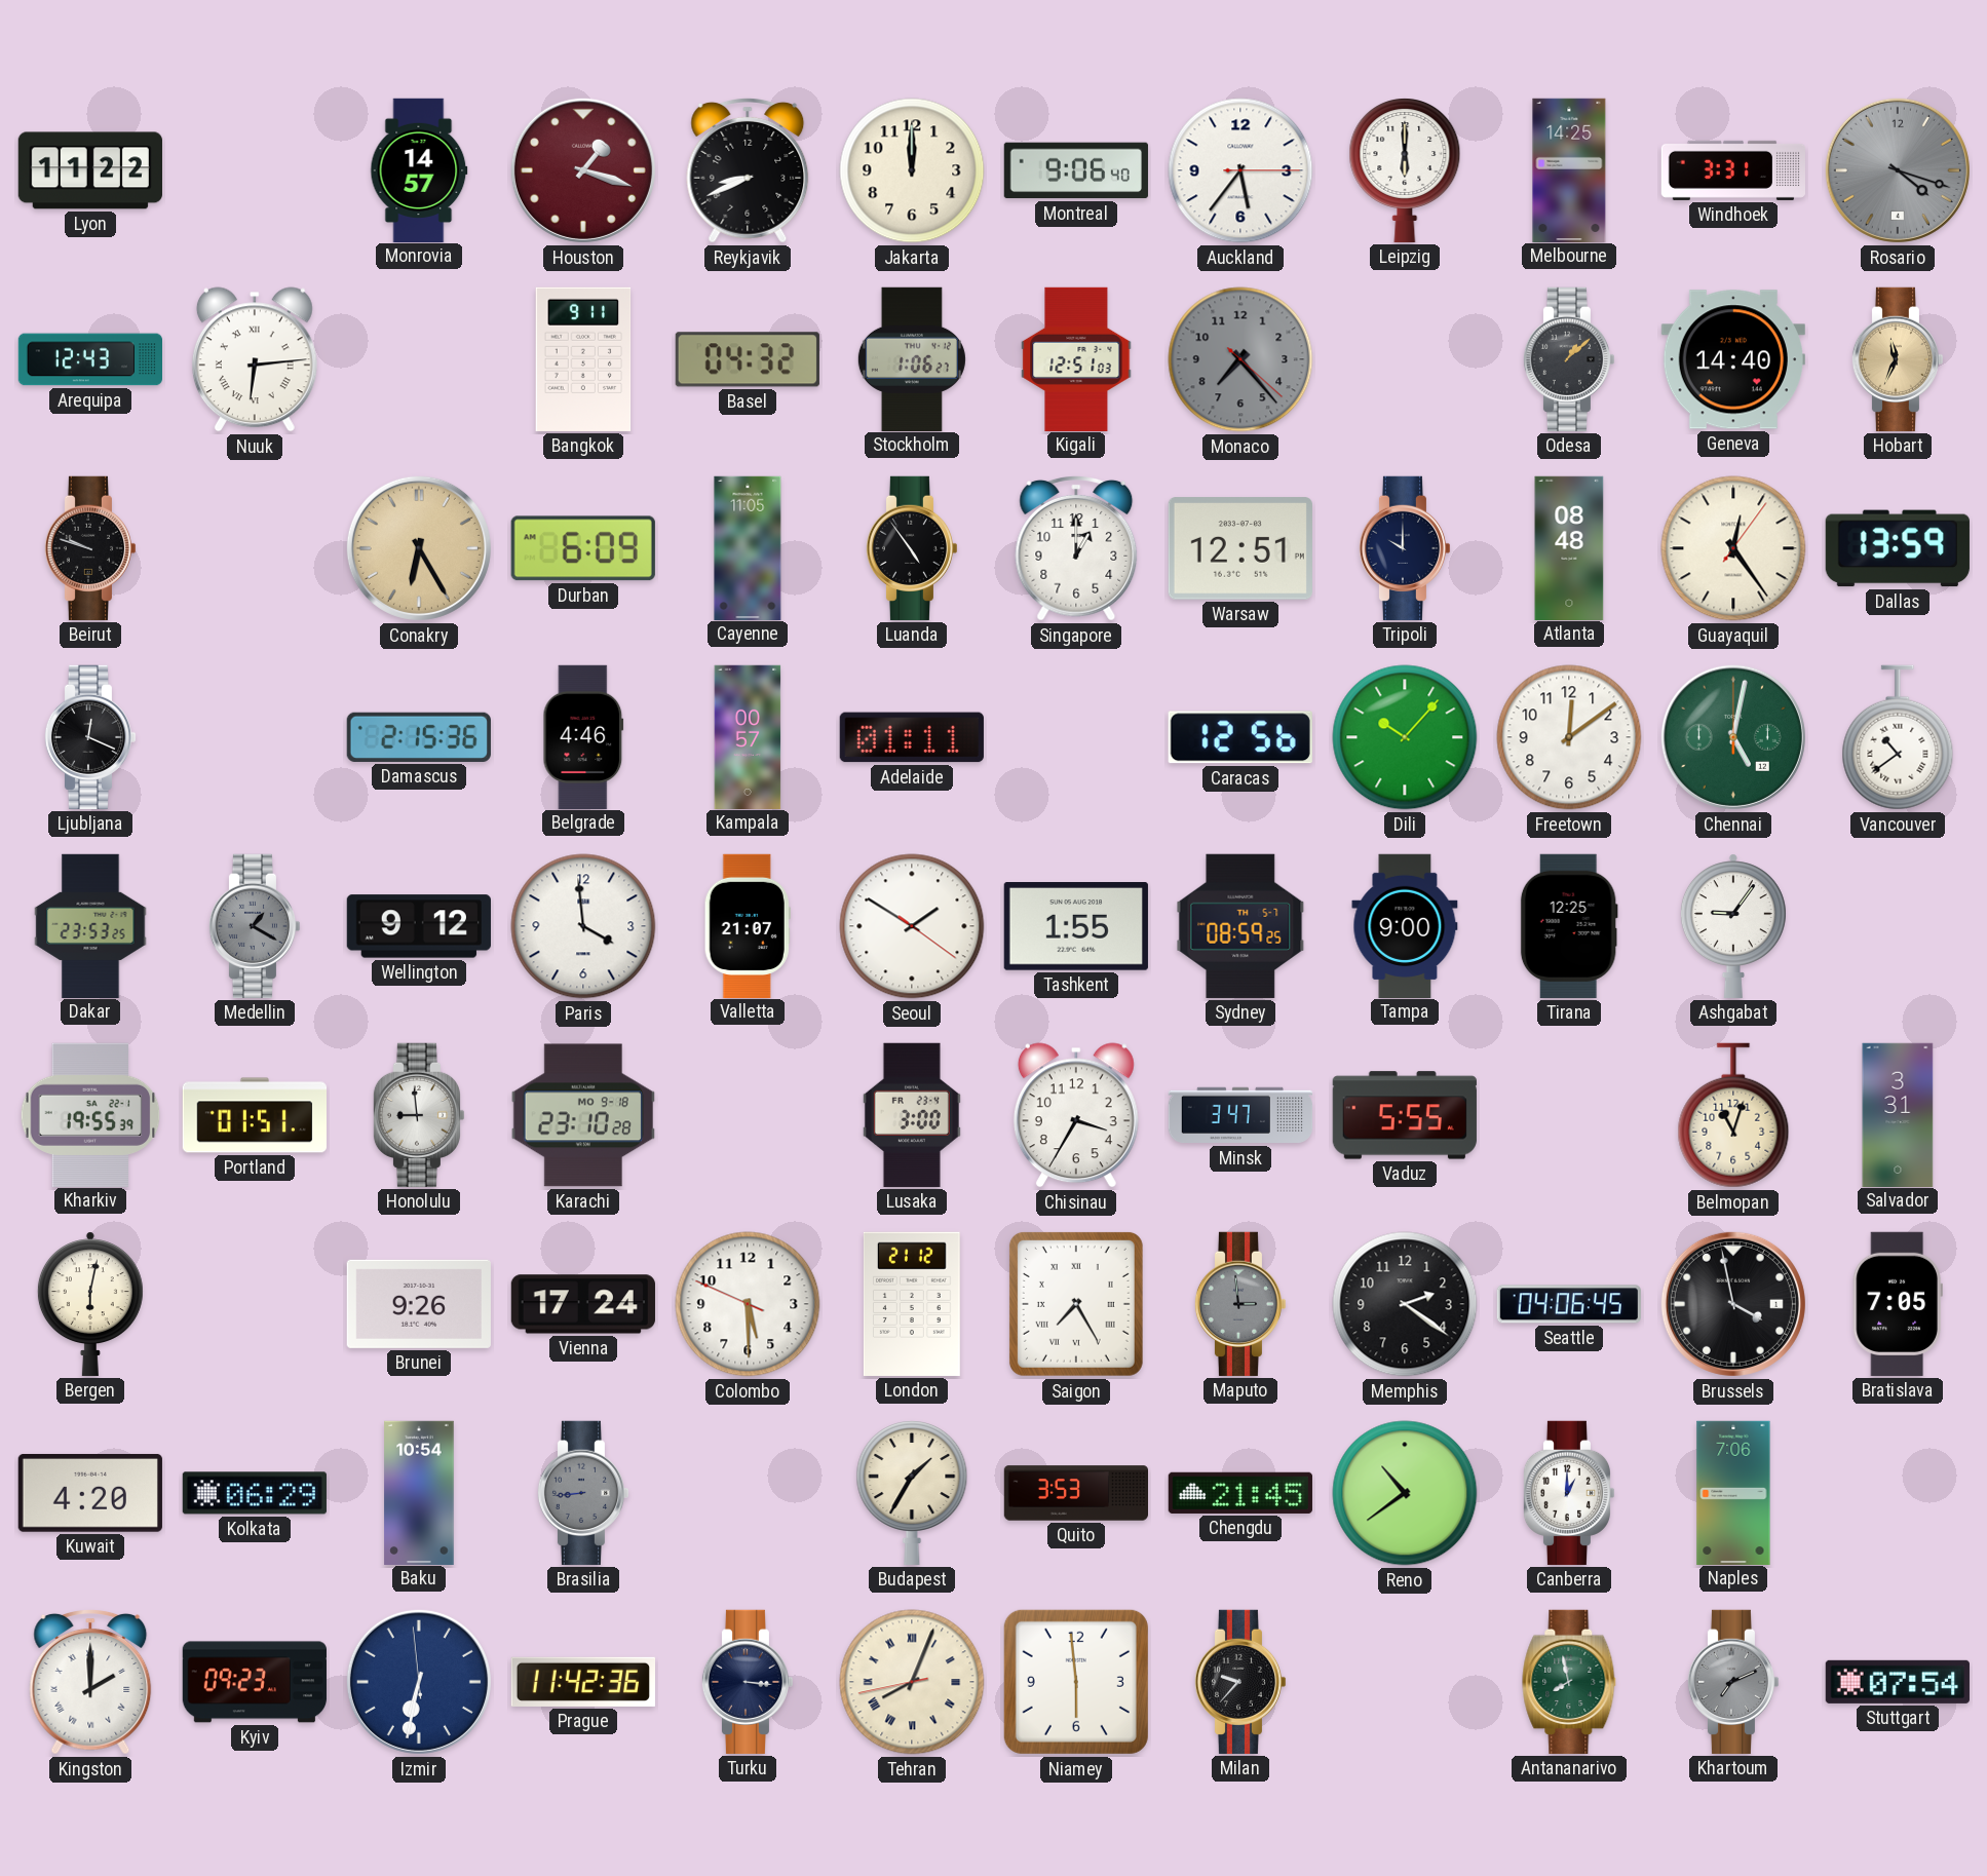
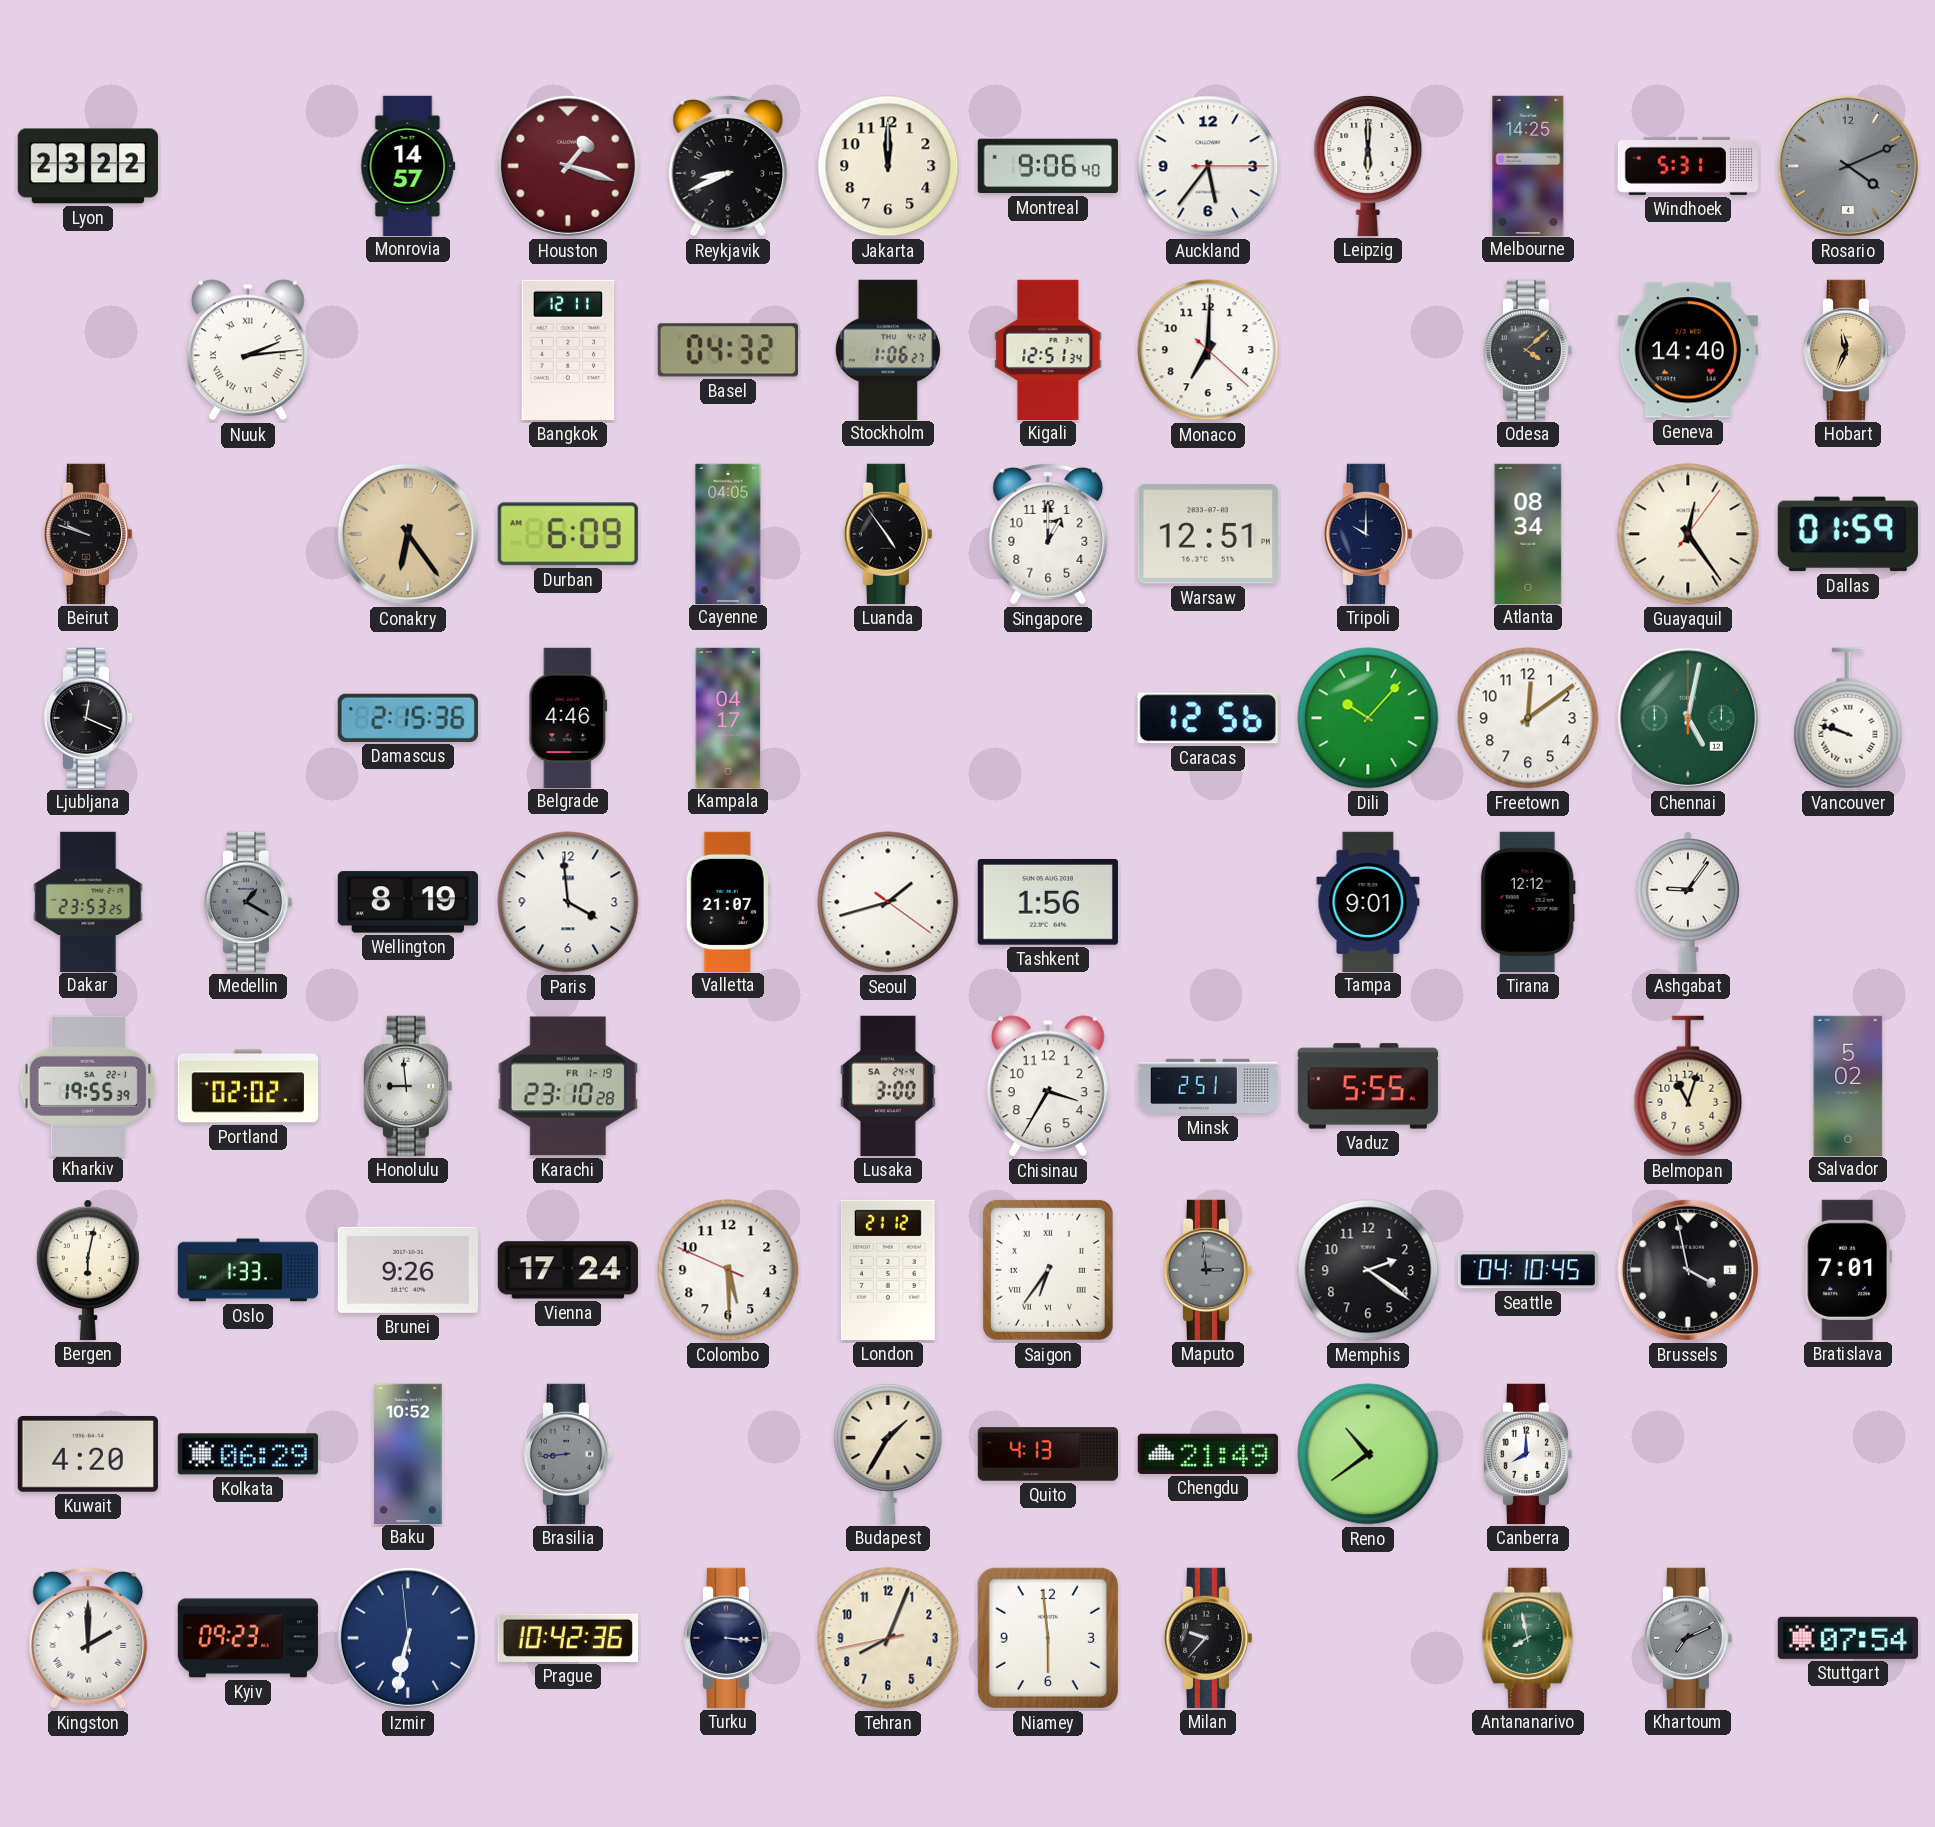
Lyon: 11:22 -> 23:22
Windhoek: 3:31 -> 5:31
Rosario: 4:18 -> 4:11
Arequipa: 12:43 -> none
Nuuk: 6:14 -> 2:14
Bangkok: 9:11 -> 12:11
Kigali: 12:51:03 -> 12:51:34
Monaco: 7:23 -> 7:00
Monaco dial: grey -> white
Odesa: 1:08 -> 4:08
Conakry: 6:25 -> 6:24
Cayenne: 11:05 -> 04:05
Atlanta: 08:48 -> 08:34
Dallas: 13:59 -> 01:59
Kampala: 00:57 -> 04:17
Adelaide: 01:11 -> none
Vancouver: 10:39 -> 9:48
Wellington: 9:12 -> 8:19
Seoul: 1:50 -> 1:42
Tashkent: 1:55 -> 1:56
Sydney: 08:59 -> none
Tampa: 9:00 -> 9:01
Tirana: 12:25 -> 12:12
Portland: 01:51 -> 02:02
Karachi date: MO 9-18 -> FR 1-19
Lusaka date: FR 23-4 -> SA 24-4
Minsk: 3:47 -> 2:51
Salvador: 3:31 -> 5:02
Oslo: none -> 1:33
Saigon: 7:25 -> 6:36
Seattle: 04:06 -> 04:10
Bratislava: 7:05 -> 7:01
Baku: 10:54 -> 10:52
Quito: 3:53 -> 4:13
Chengdu: 21:45 -> 21:49
Canberra: 1:00 -> 8:00
Naples: 7:06 -> none
Prague: 11:42 -> 10:42
Tehran numerals: Roman -> Arabic
